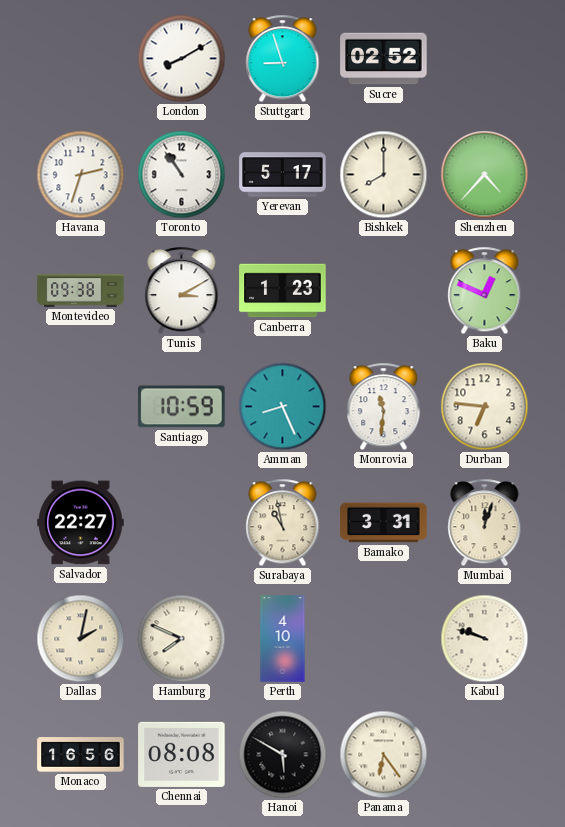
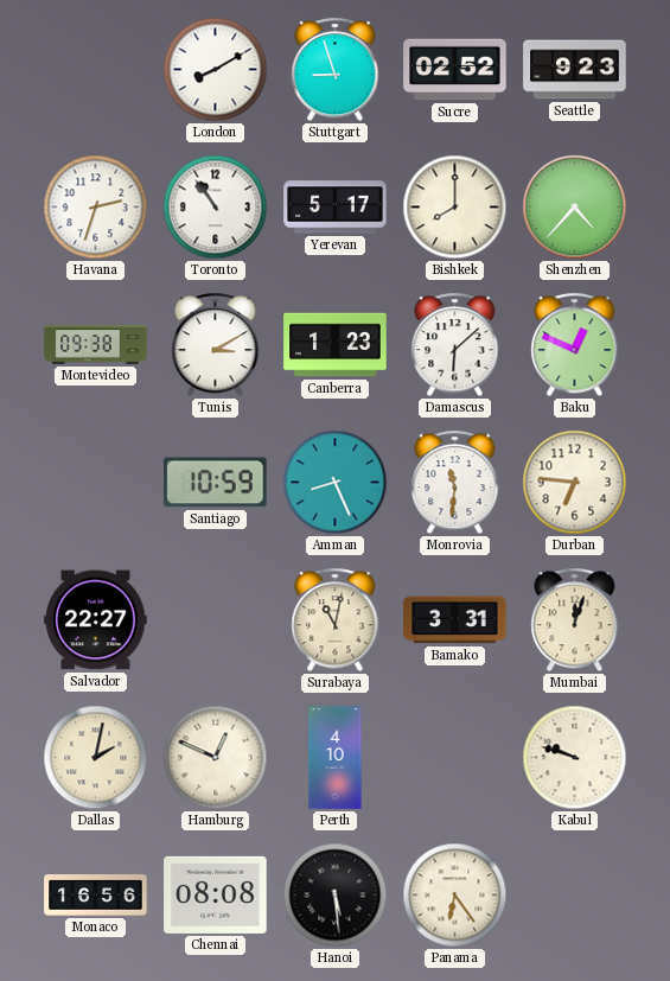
Seattle: none -> 9:23
Damascus: none -> 6:08
Surabaya: 10:58 -> 11:02
Hamburg: 7:49 -> 12:49
Hanoi: 5:50 -> 5:29
